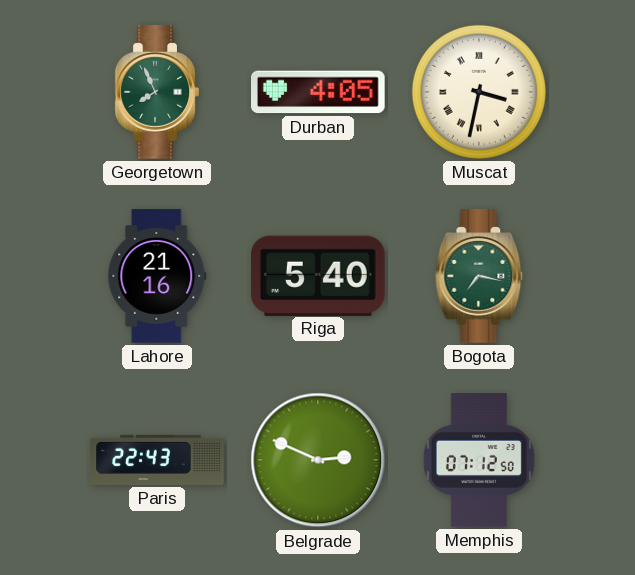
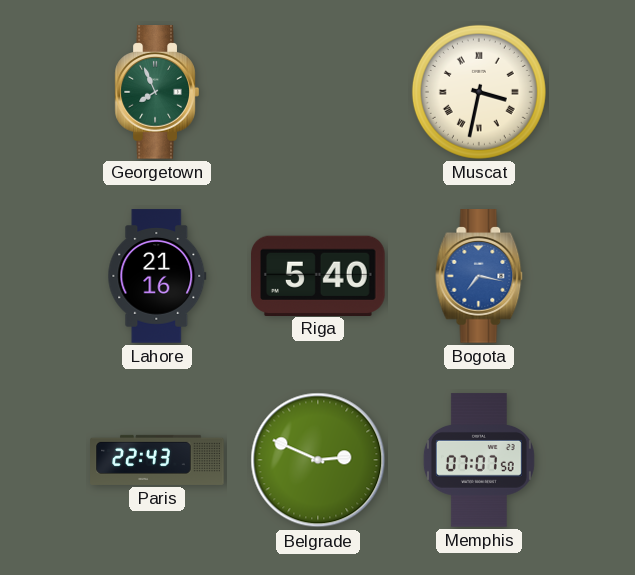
Durban: 4:05 -> none
Bogota dial: green -> blue
Memphis: 07:12 -> 07:07
